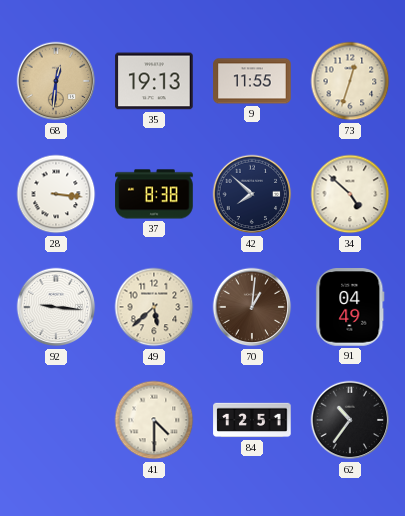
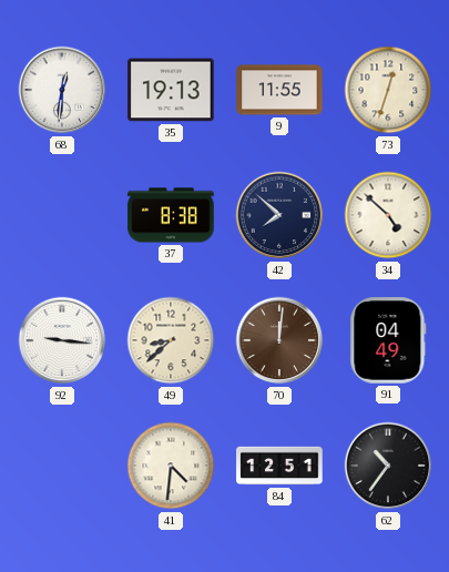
68 dial: champagne -> white
28: 3:16 -> none
49: 5:38 -> 8:38
70: 1:01 -> 12:01
41: 4:30 -> 4:31
